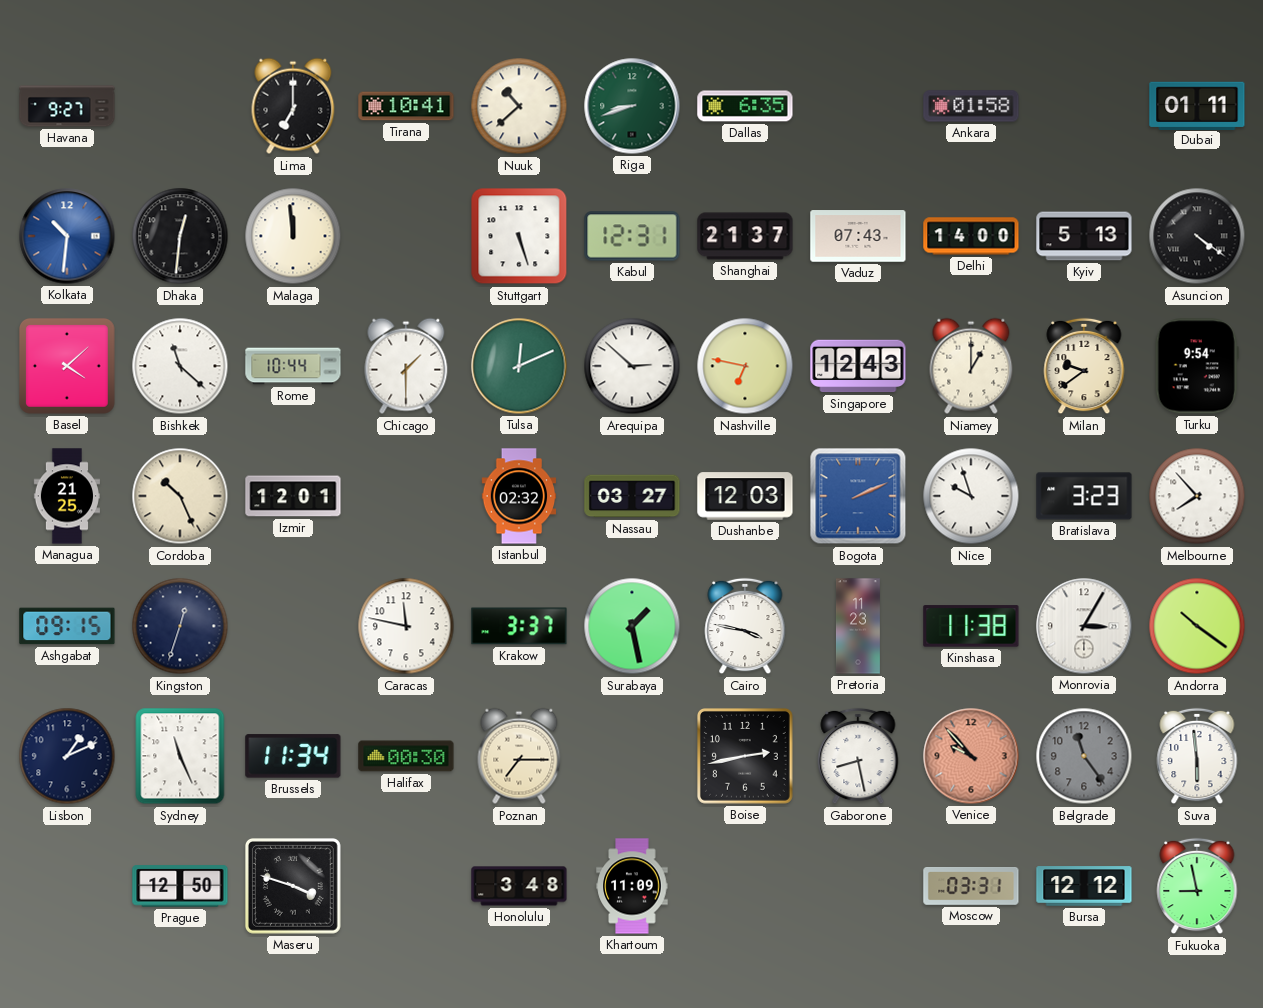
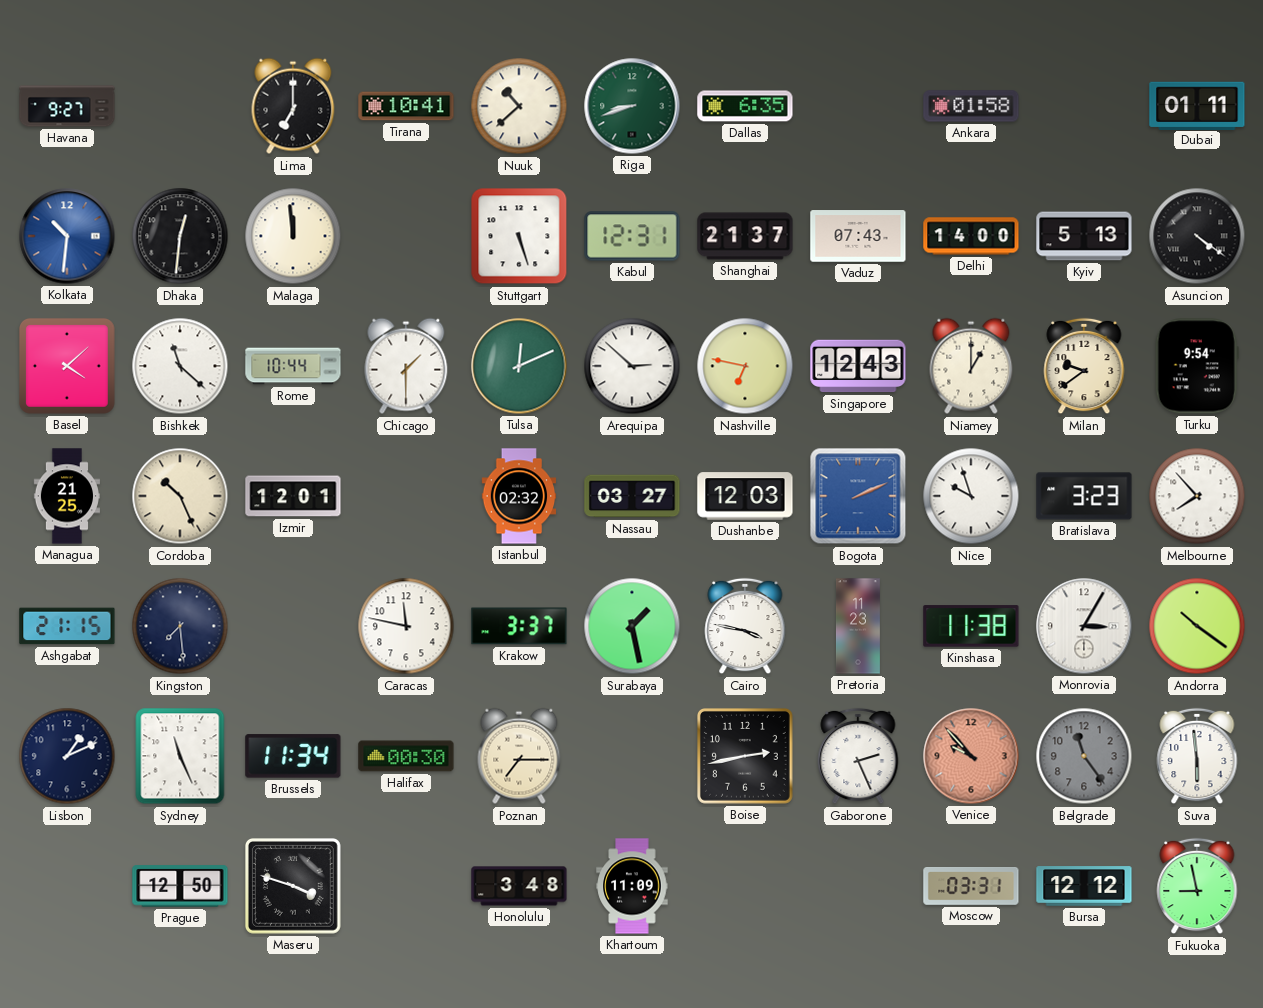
Ashgabat: 09:15 -> 21:15
Kingston: 12:33 -> 7:29
Gaborone: 8:28 -> 2:26
